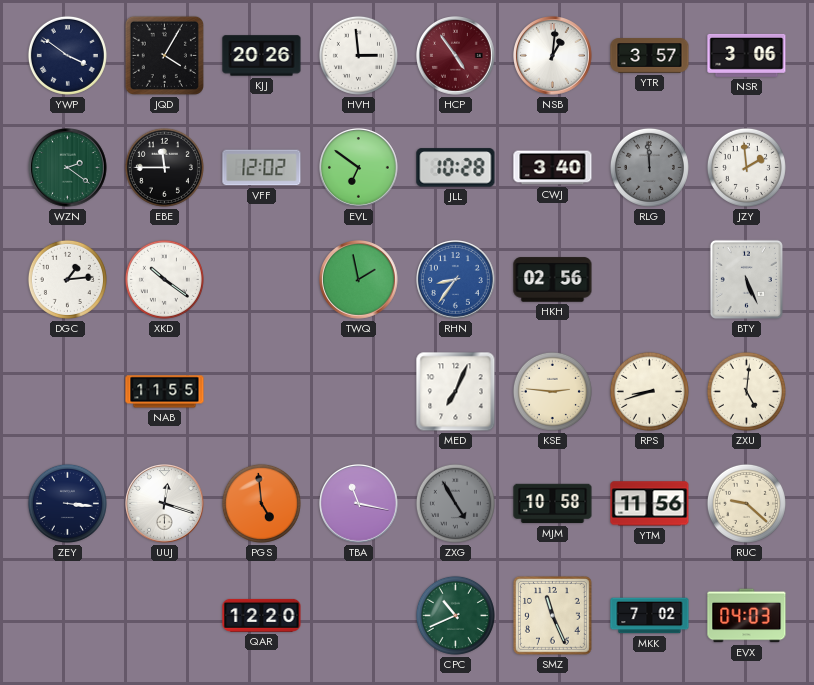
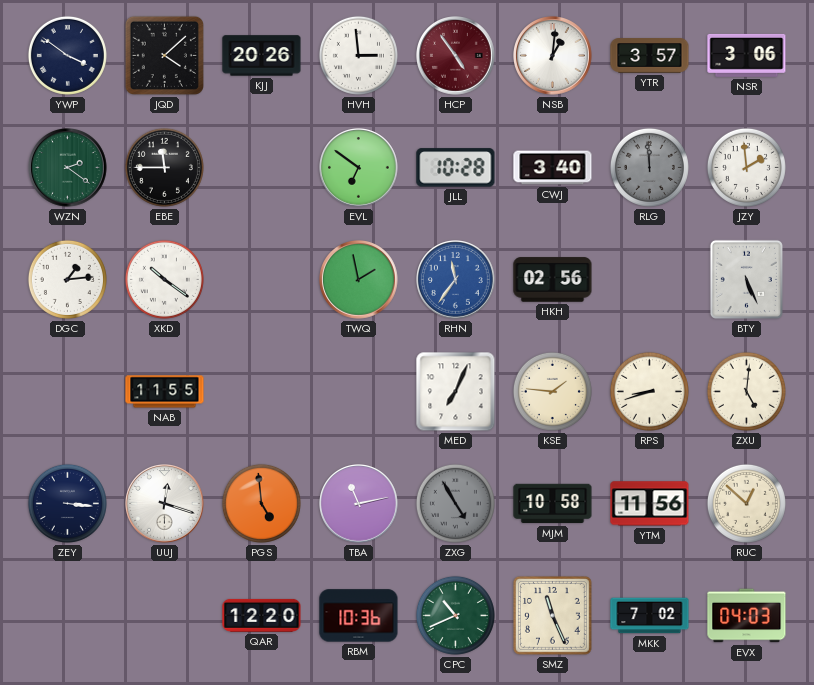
JQD: 4:05 -> 4:08
VFF: 12:02 -> none
RHN: 8:36 -> 11:36
KSE: 2:46 -> 1:46
TBA: 11:17 -> 11:13
RUC: 9:22 -> 12:52
RBM: none -> 10:36
